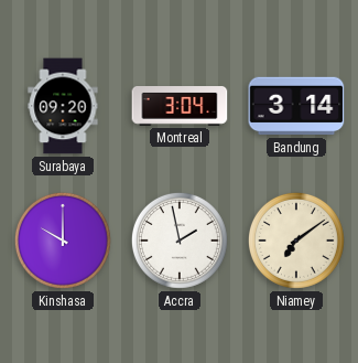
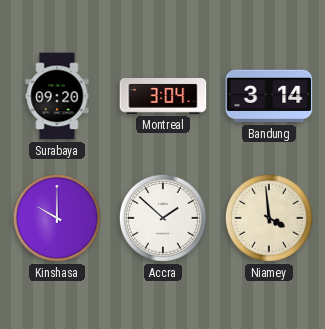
Accra: 1:58 -> 1:52
Niamey: 7:09 -> 3:59
